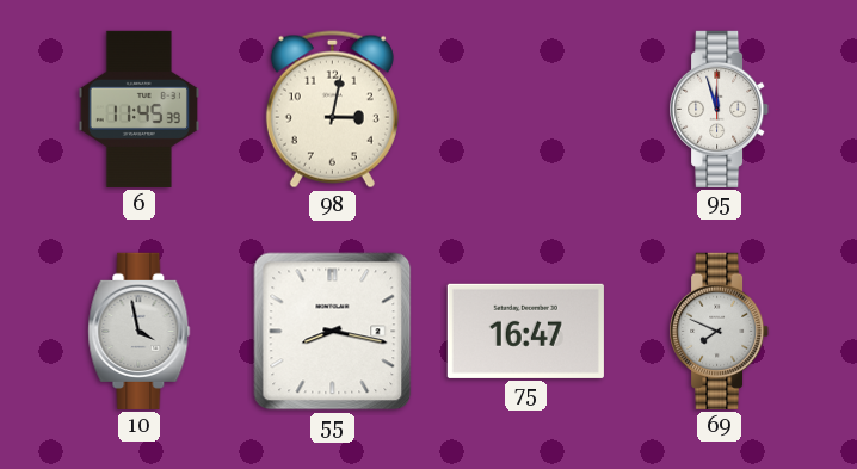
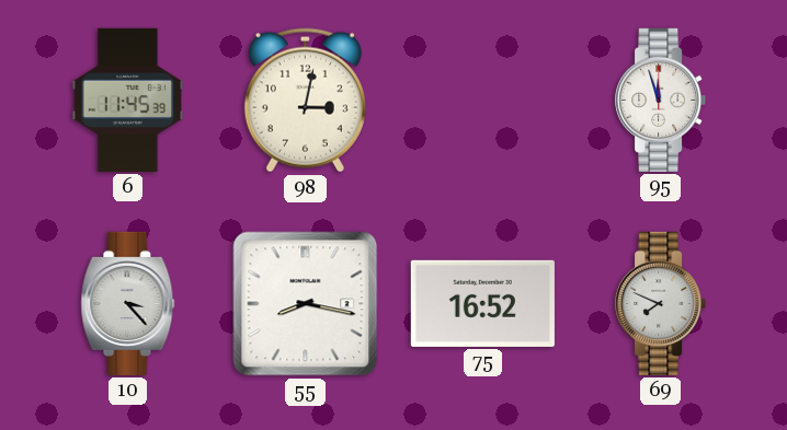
10: 3:58 -> 3:23
75: 16:47 -> 16:52
